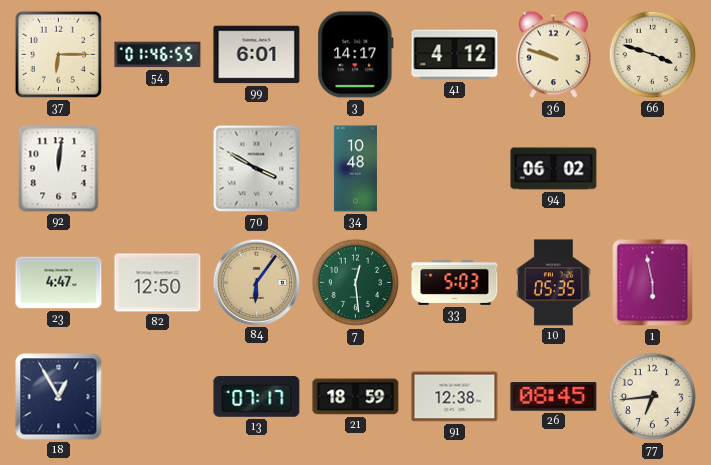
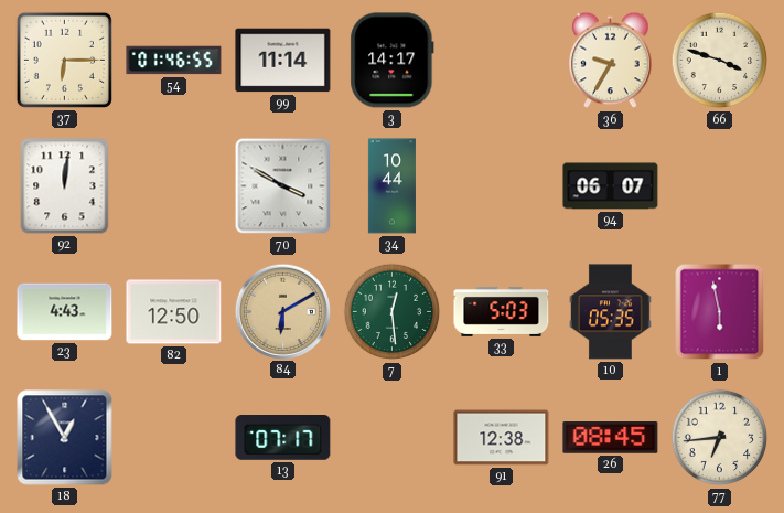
99: 6:01 -> 11:14
41: 4:12 -> none
36: 9:48 -> 9:35
34: 10:48 -> 10:44
94: 06:02 -> 06:07
23: 4:47 -> 4:43
84: 6:06 -> 6:10
21: 18:59 -> none
